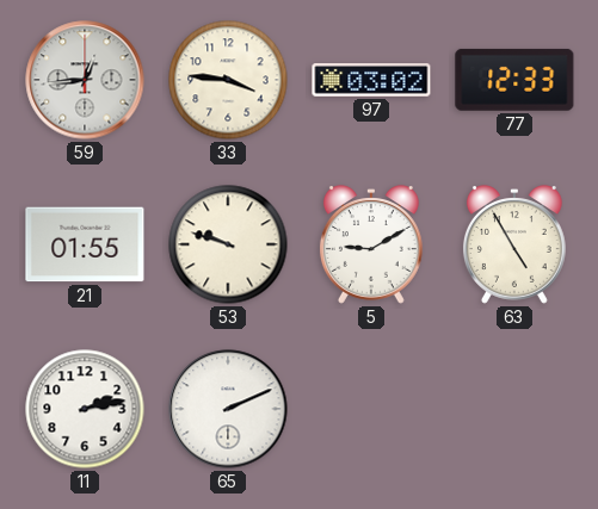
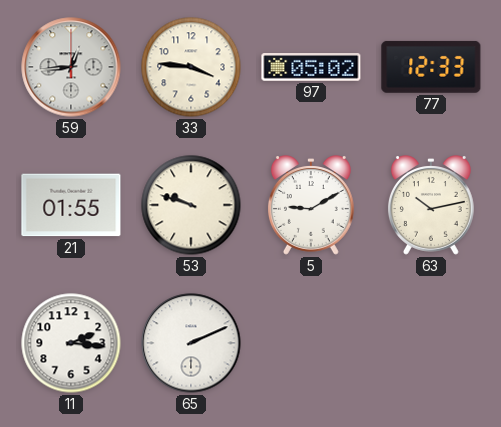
97: 03:02 -> 05:02
63: 4:55 -> 10:13
11: 2:13 -> 2:16
